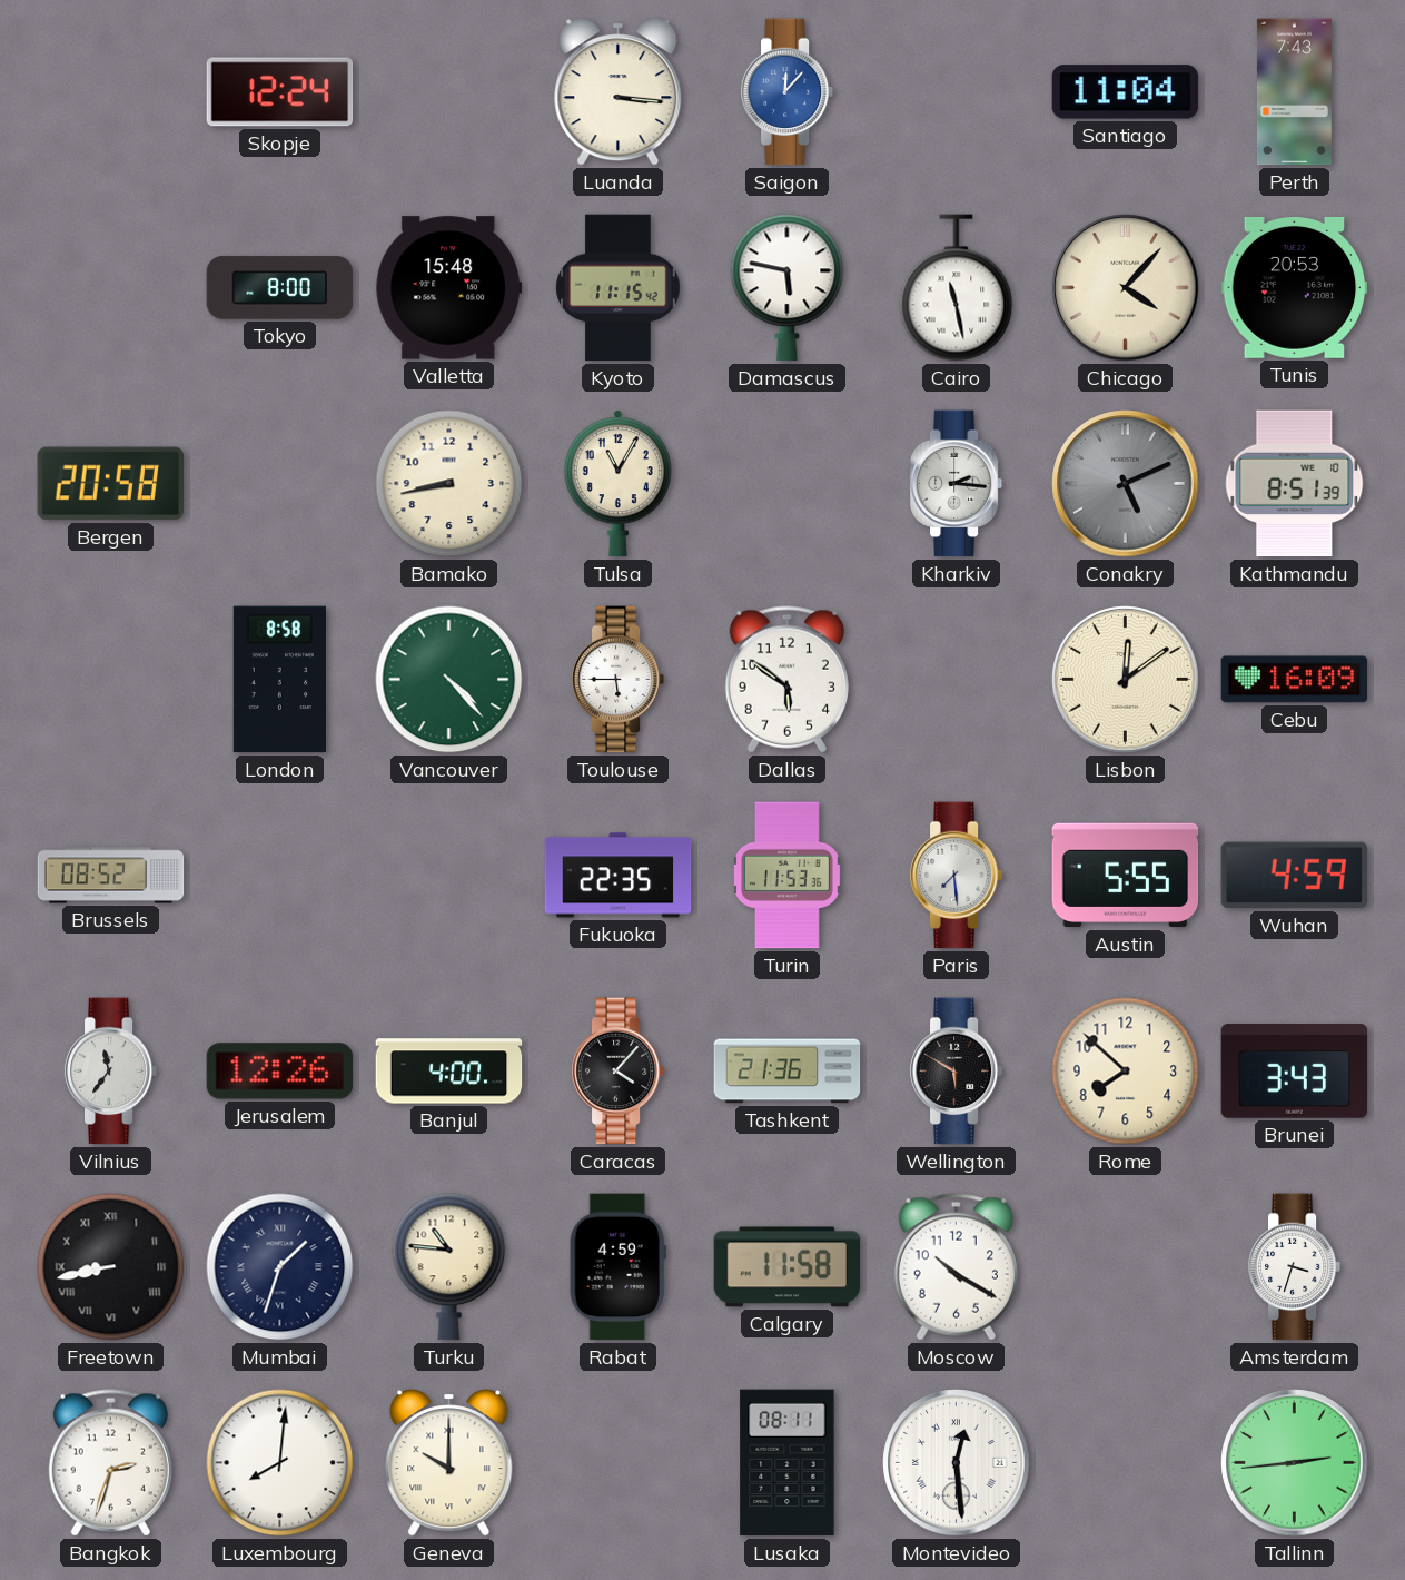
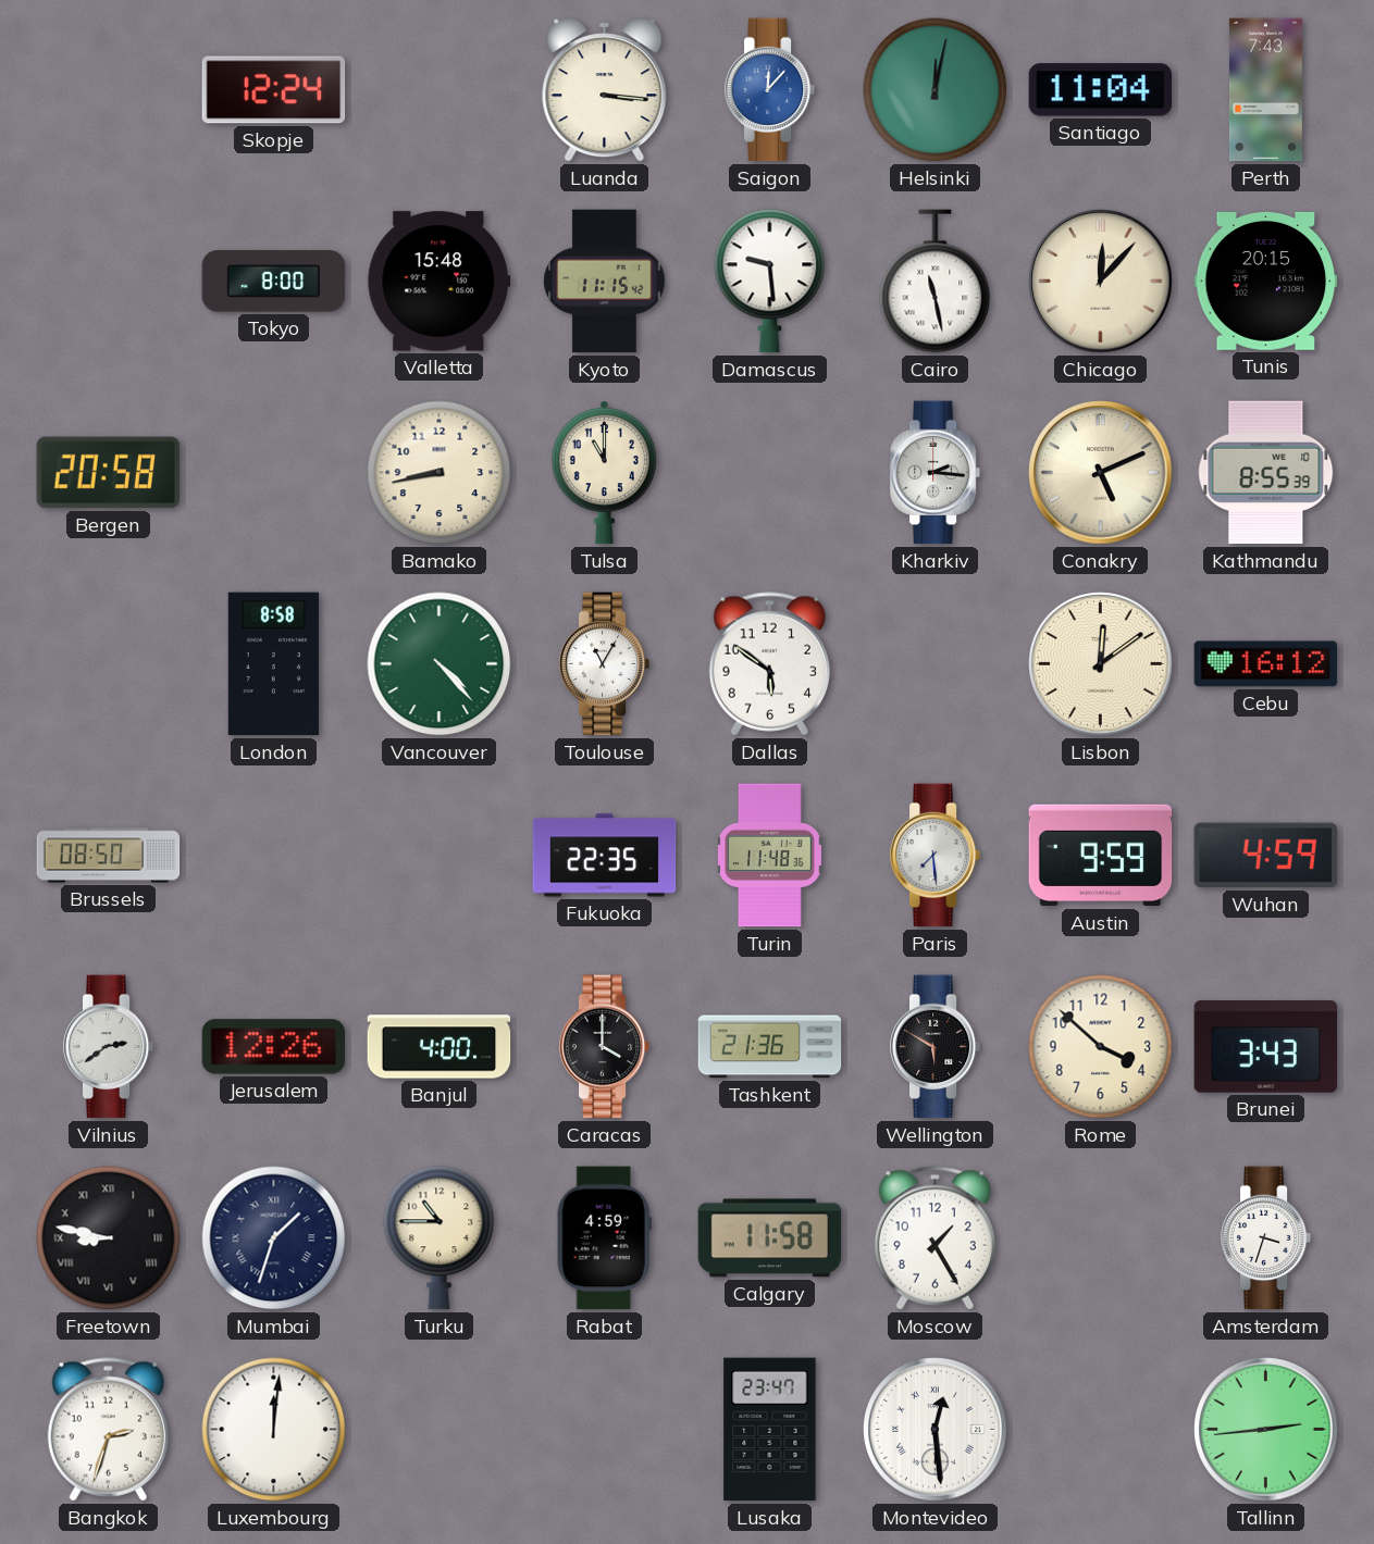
Helsinki: none -> 12:02
Damascus: 5:47 -> 9:29
Chicago: 4:07 -> 12:07
Tunis: 20:53 -> 20:15
Tulsa: 11:05 -> 11:00
Conakry dial: grey -> cream
Kathmandu: 8:51 -> 8:55
Toulouse: 5:45 -> 11:05
Cebu: 16:09 -> 16:12
Brussels: 08:52 -> 08:50
Turin: 11:53 -> 11:48
Austin: 5:55 -> 9:59
Vilnius: 11:36 -> 2:39
Caracas: 4:07 -> 4:00
Rome: 7:52 -> 3:52
Freetown: 8:43 -> 8:47
Turku: 10:46 -> 10:45
Moscow: 10:20 -> 1:25
Luxembourg: 8:01 -> 12:01
Geneva: 10:00 -> none
Lusaka: 08:11 -> 23:47
